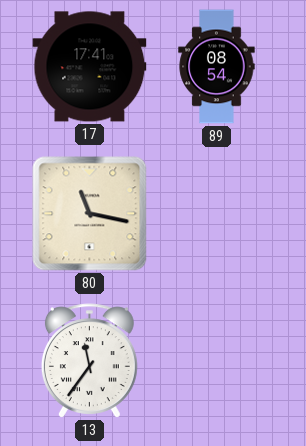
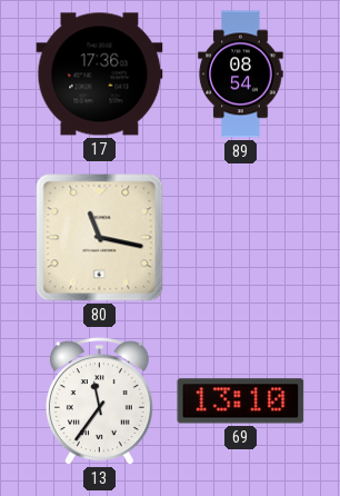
17: 17:41 -> 17:36
69: none -> 13:10
